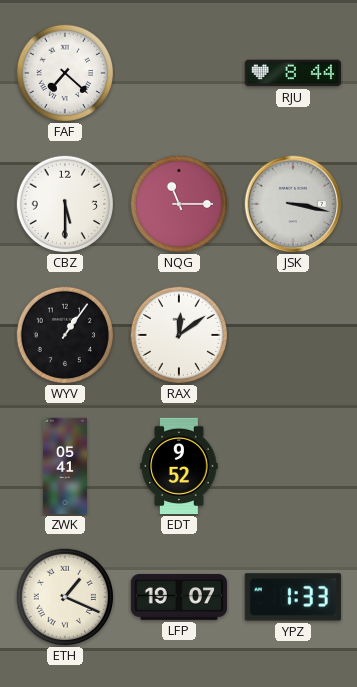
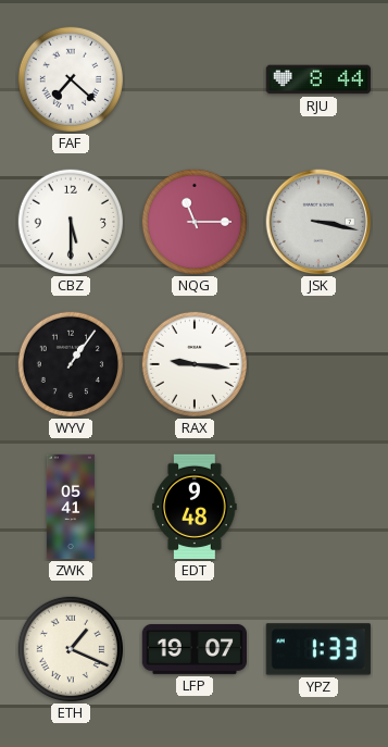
RAX: 12:09 -> 9:16
EDT: 9:52 -> 9:48
